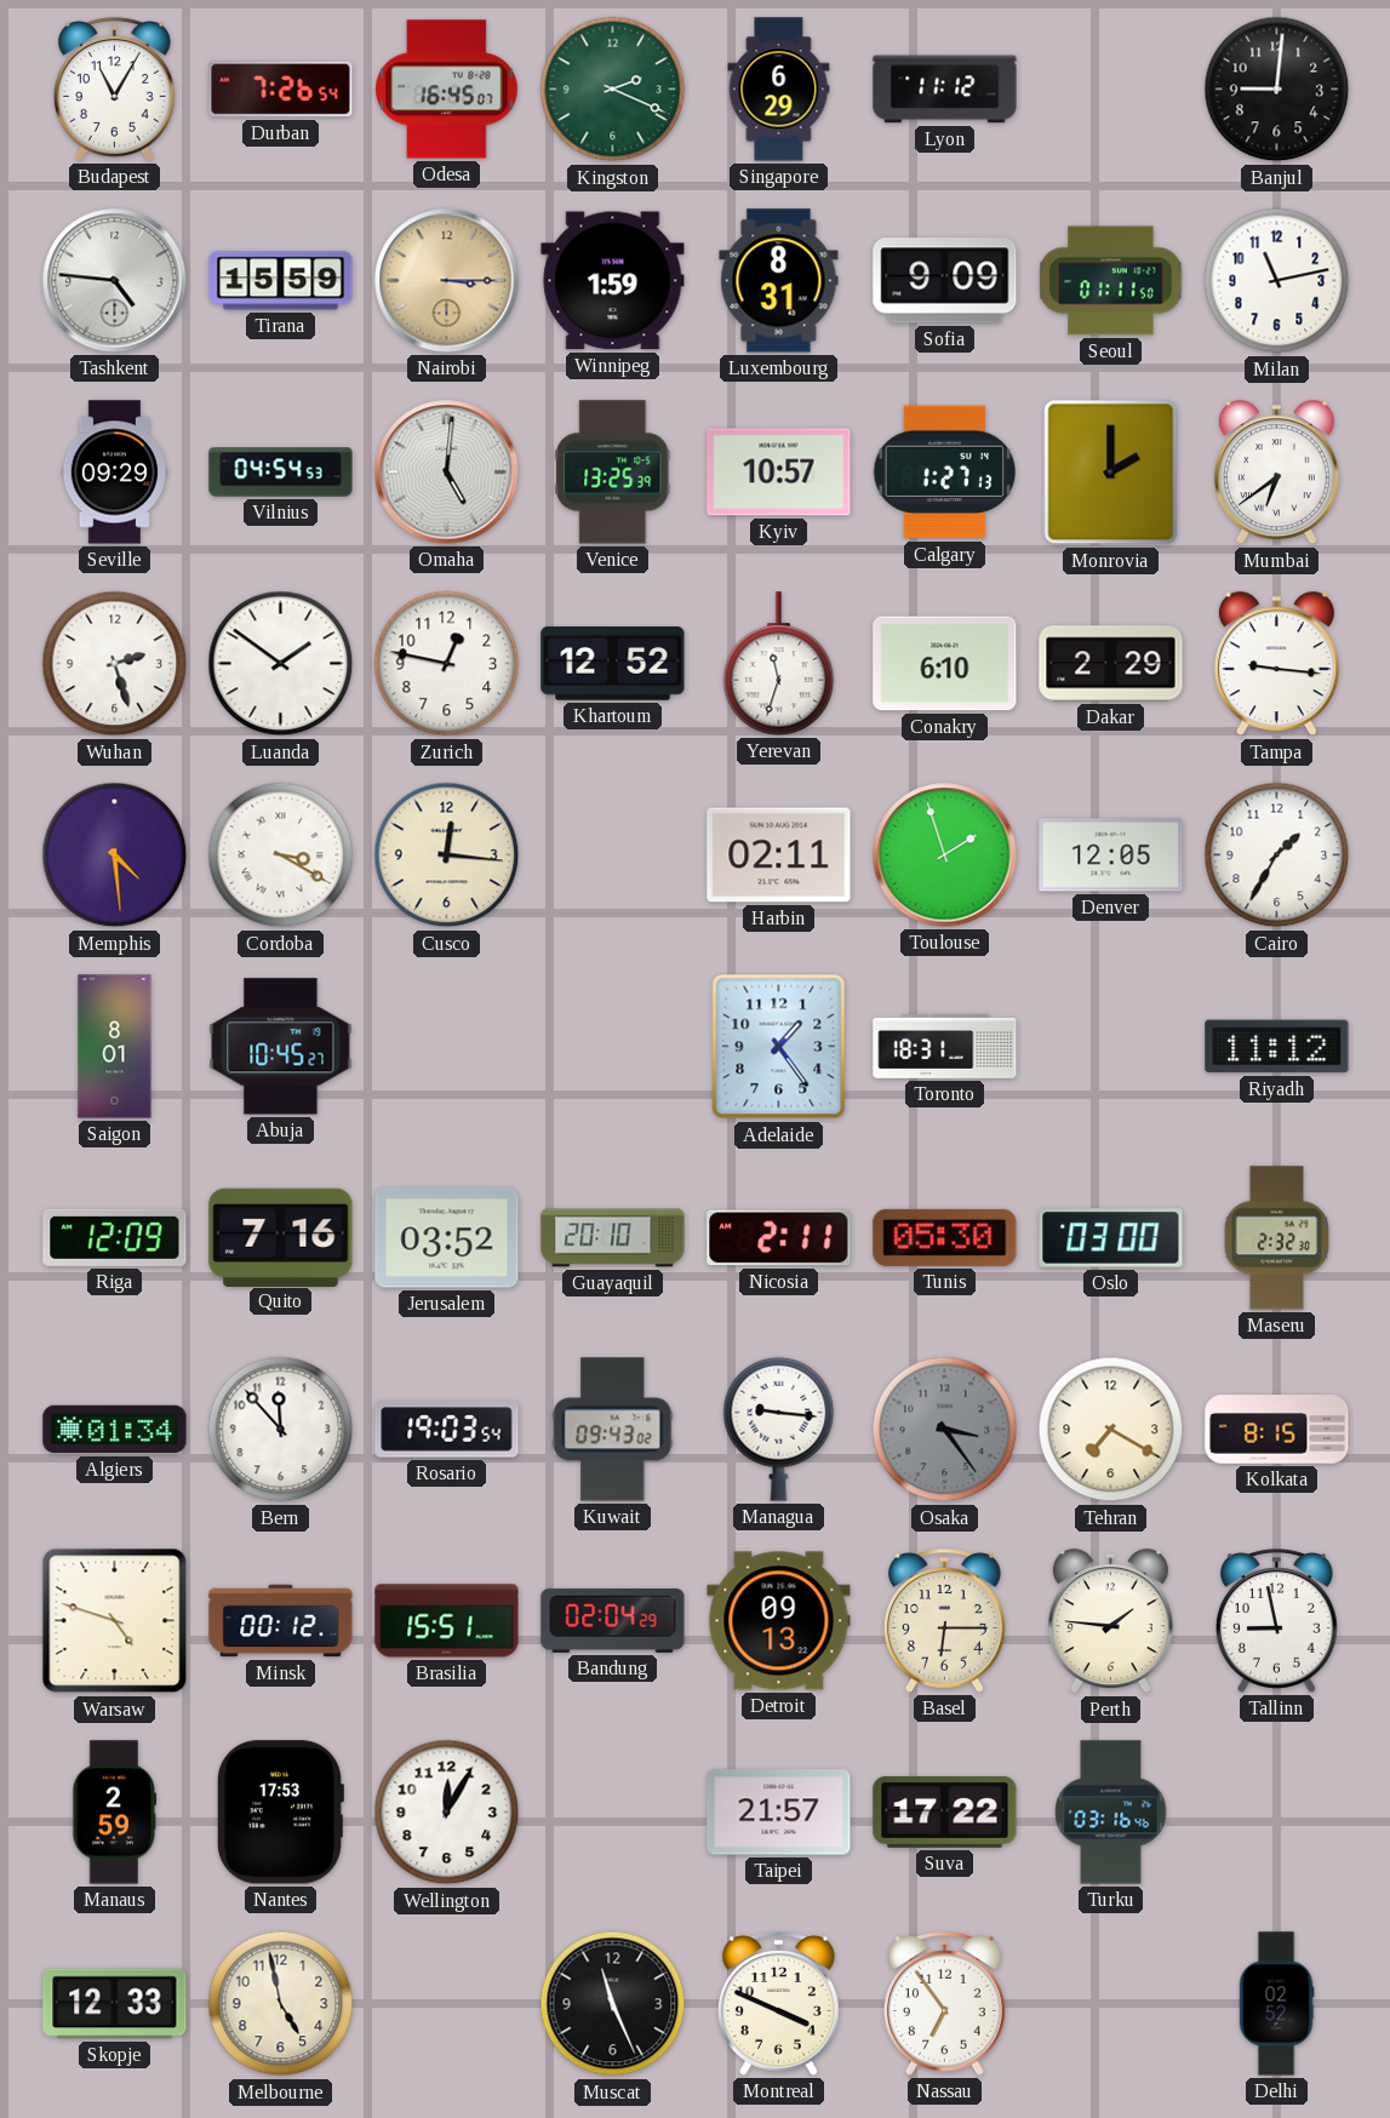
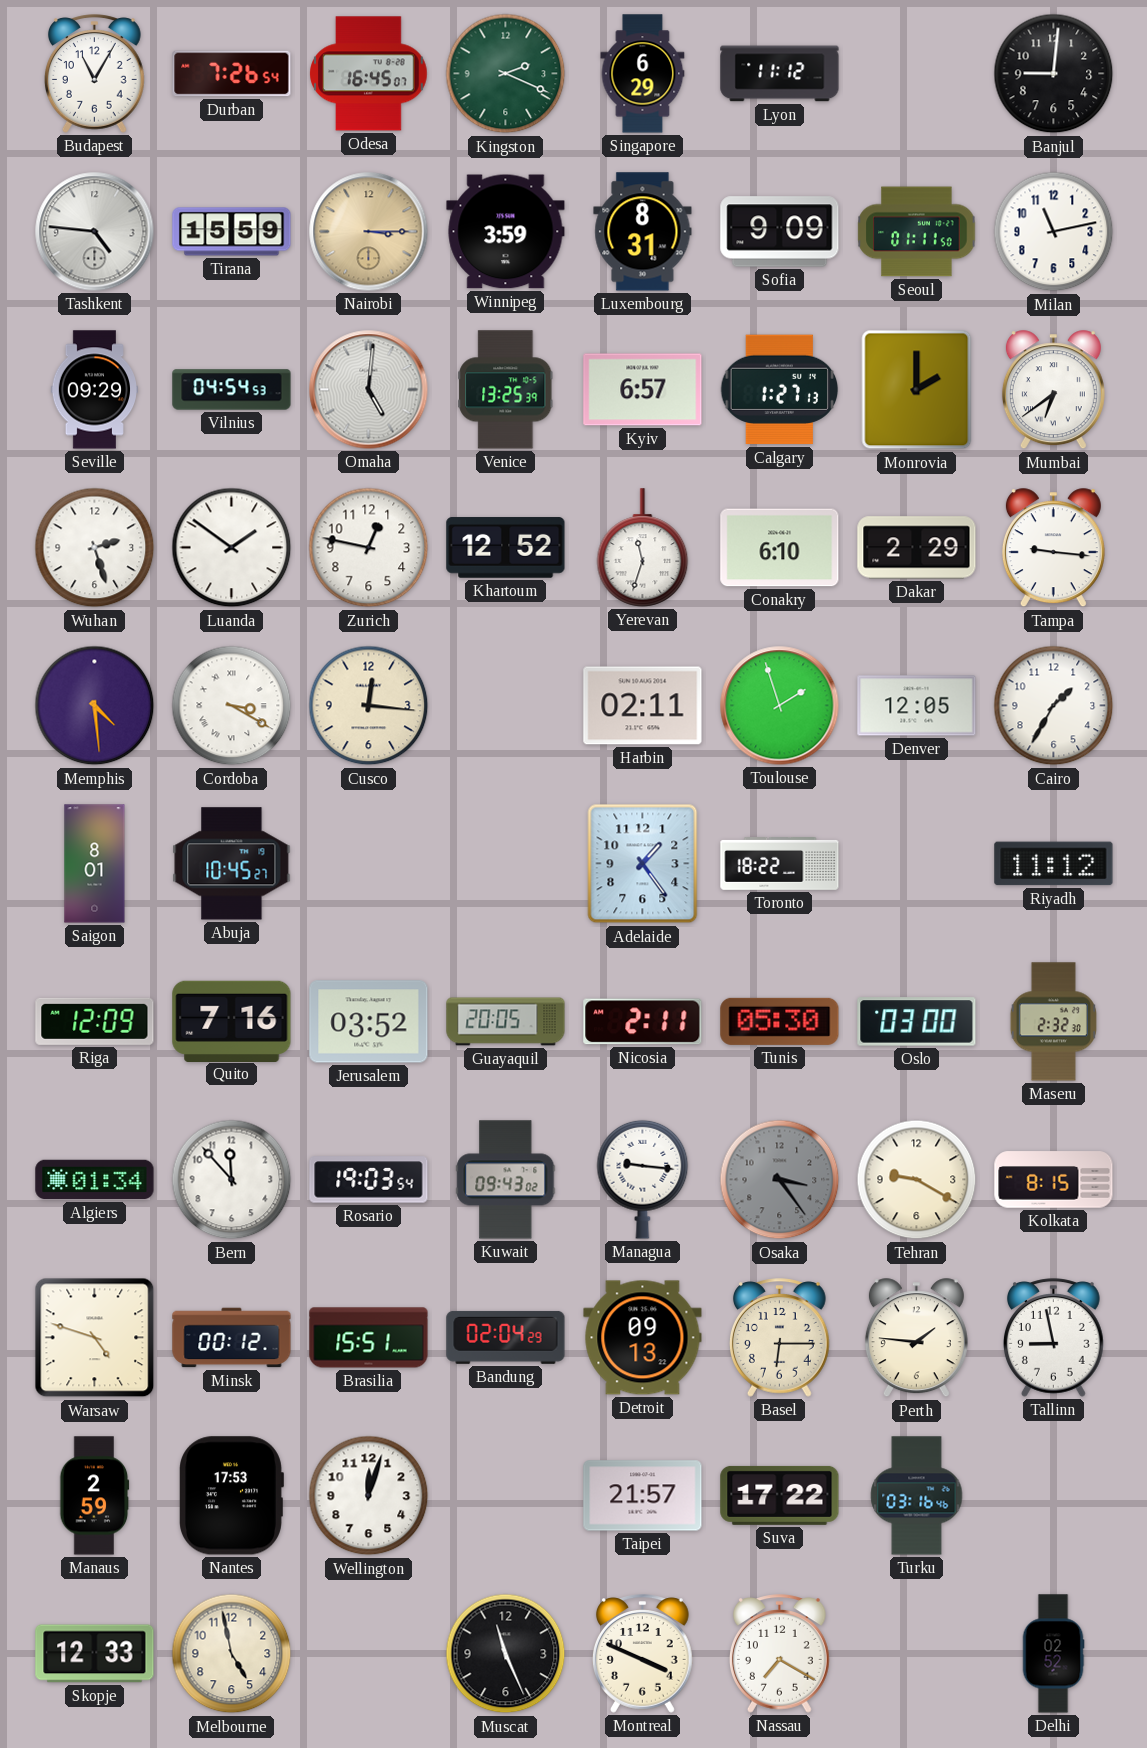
Winnipeg: 1:59 -> 3:59
Kyiv: 10:57 -> 6:57
Toronto: 18:31 -> 18:22
Guayaquil: 20:10 -> 20:05
Tehran: 7:20 -> 9:20
Wellington: 12:05 -> 12:03
Nassau: 6:54 -> 7:20
